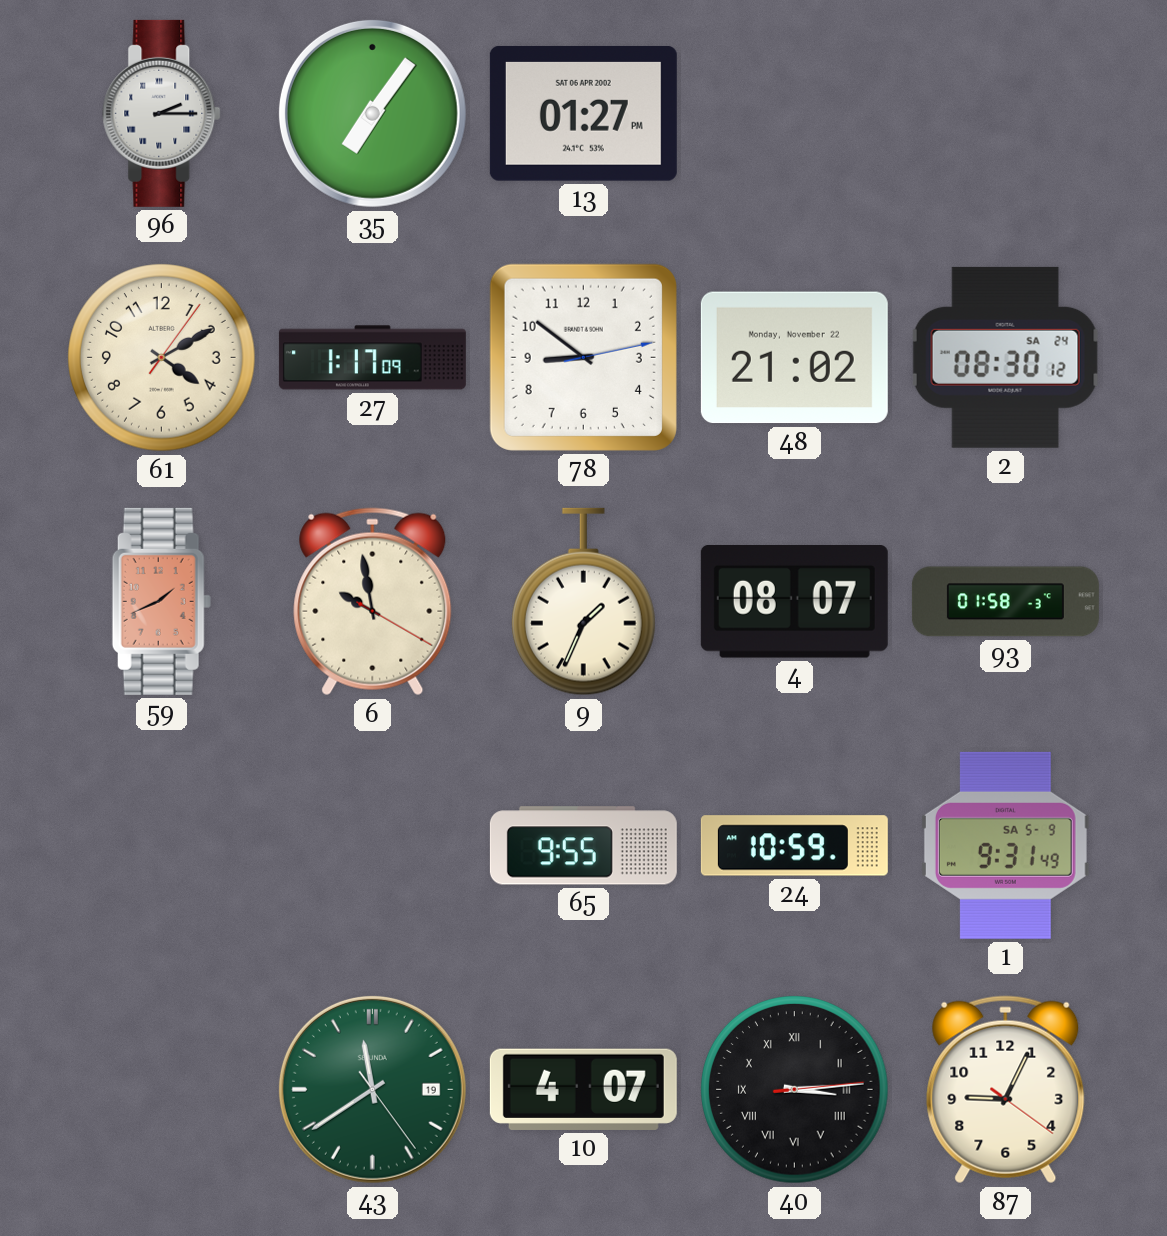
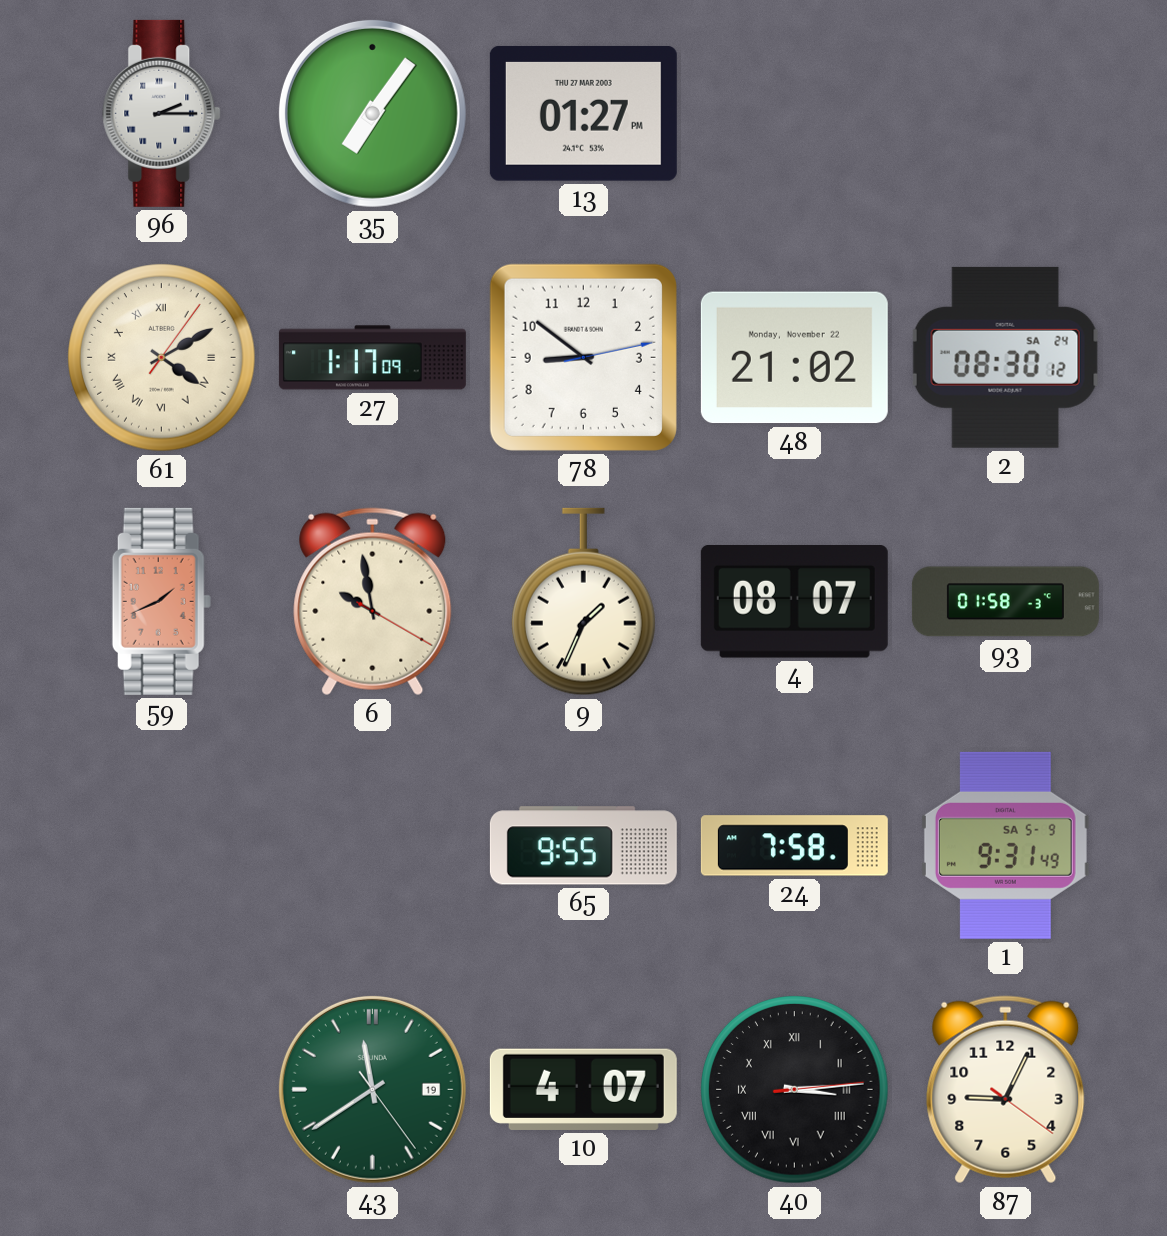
13 date: SAT 06 APR 2002 -> THU 27 MAR 2003
61 numerals: Arabic -> Roman
24: 10:59 -> 7:58
